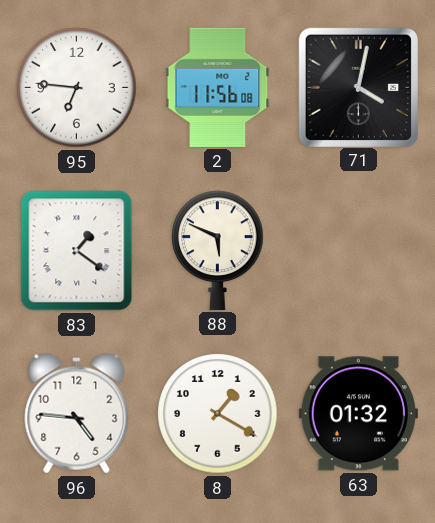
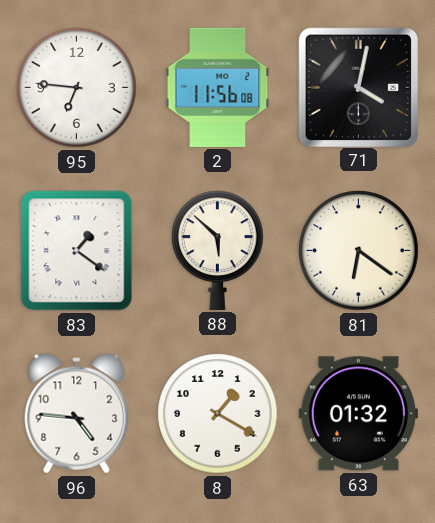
88: 5:49 -> 5:52
81: none -> 6:21
